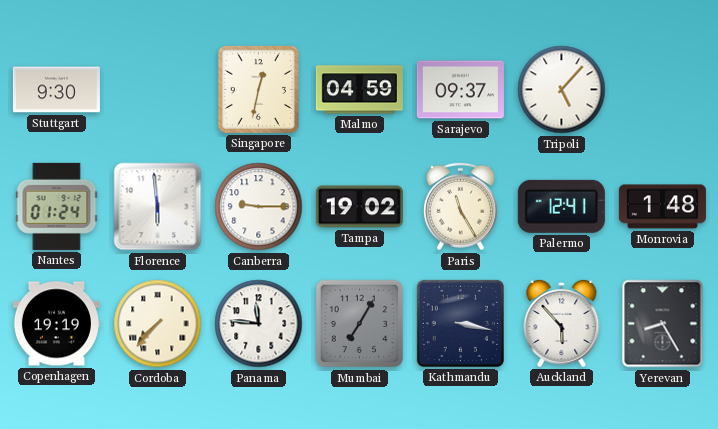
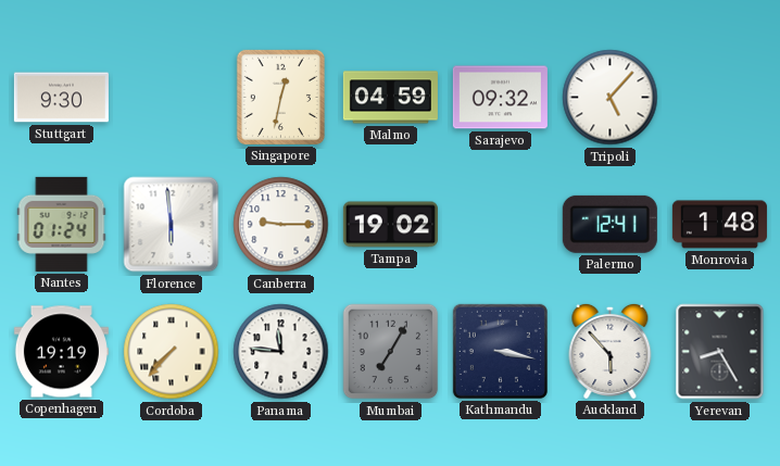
Sarajevo: 09:37 -> 09:32
Paris: 11:25 -> none
